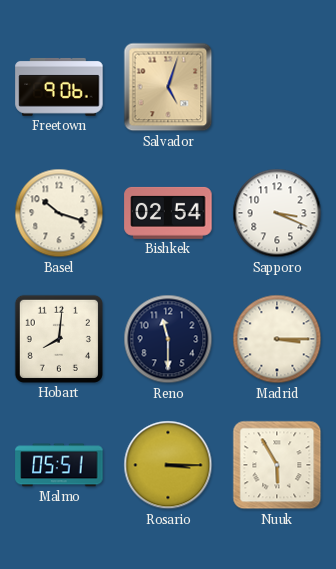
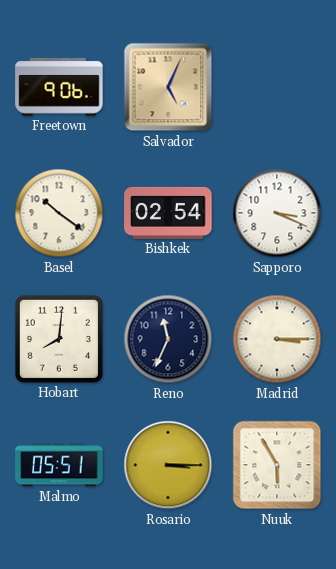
Salvador: 5:03 -> 5:04
Basel: 10:18 -> 10:21
Reno: 11:30 -> 11:34
